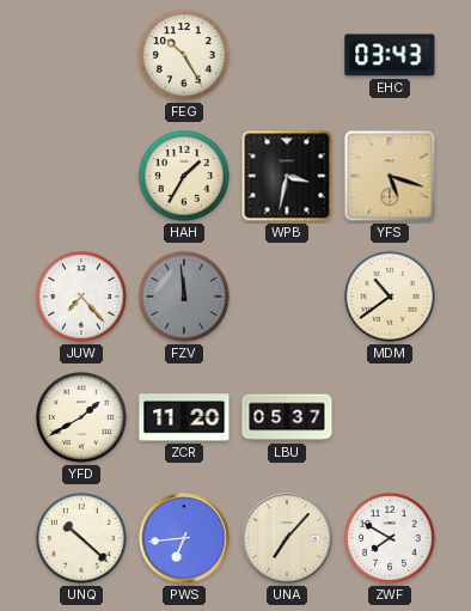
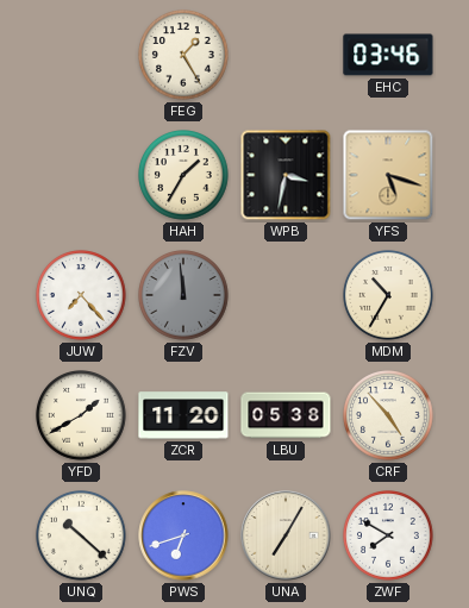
FEG: 10:25 -> 1:25
EHC: 03:43 -> 03:46
MDM: 10:39 -> 10:35
LBU: 05:37 -> 05:38
CRF: none -> 4:53
PWS: 6:44 -> 6:42
UNA: 7:07 -> 7:05
